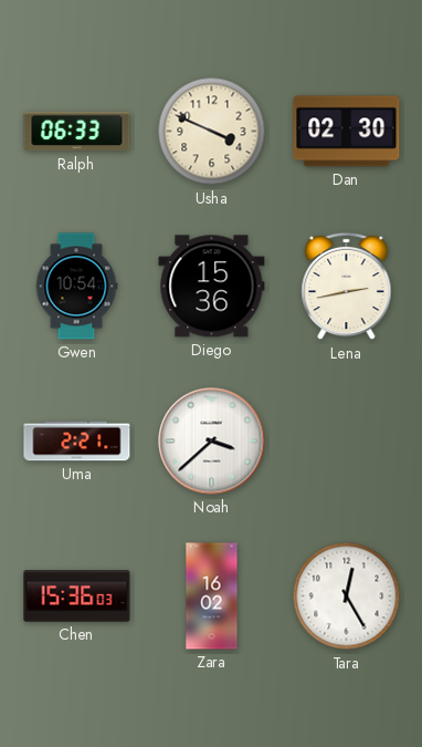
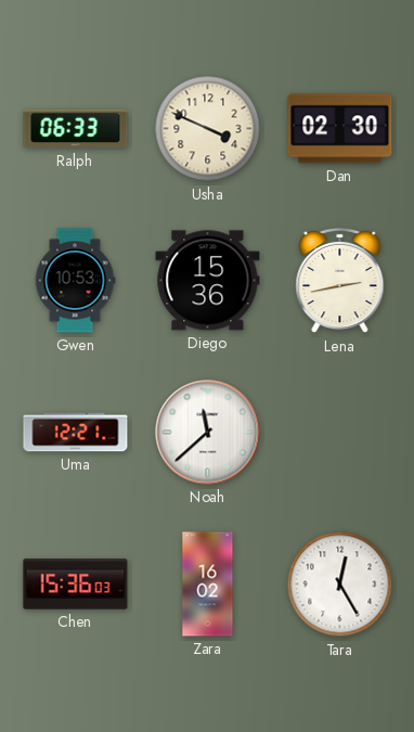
Gwen: 10:54 -> 10:53
Uma: 2:21 -> 12:21
Noah: 3:38 -> 11:38
